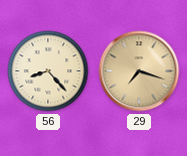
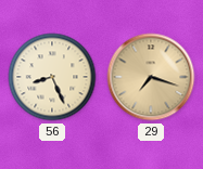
56: 8:23 -> 8:26
